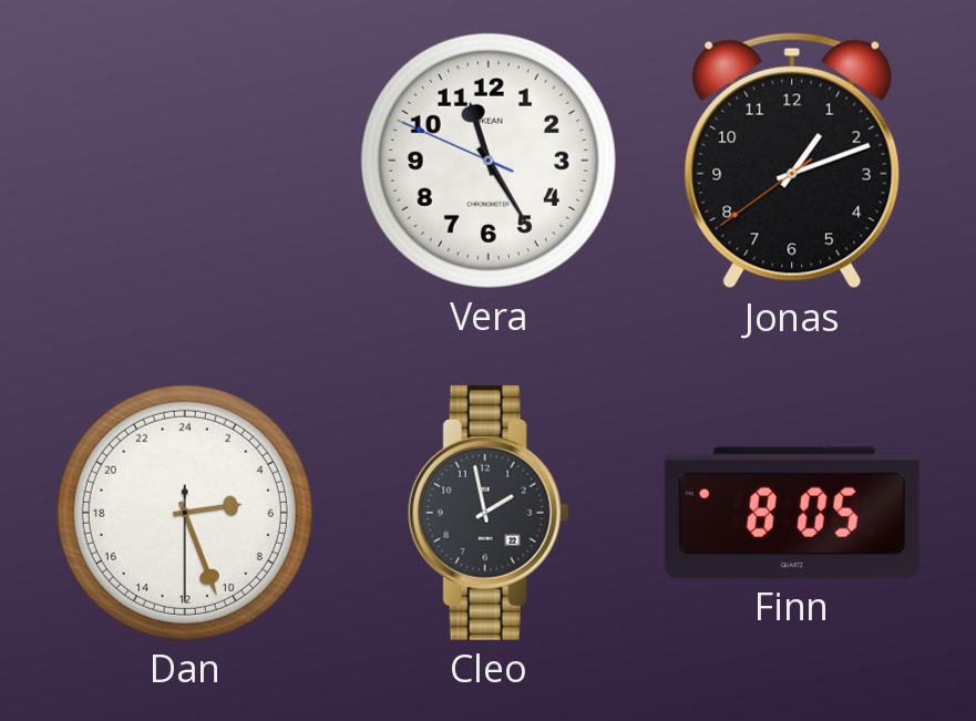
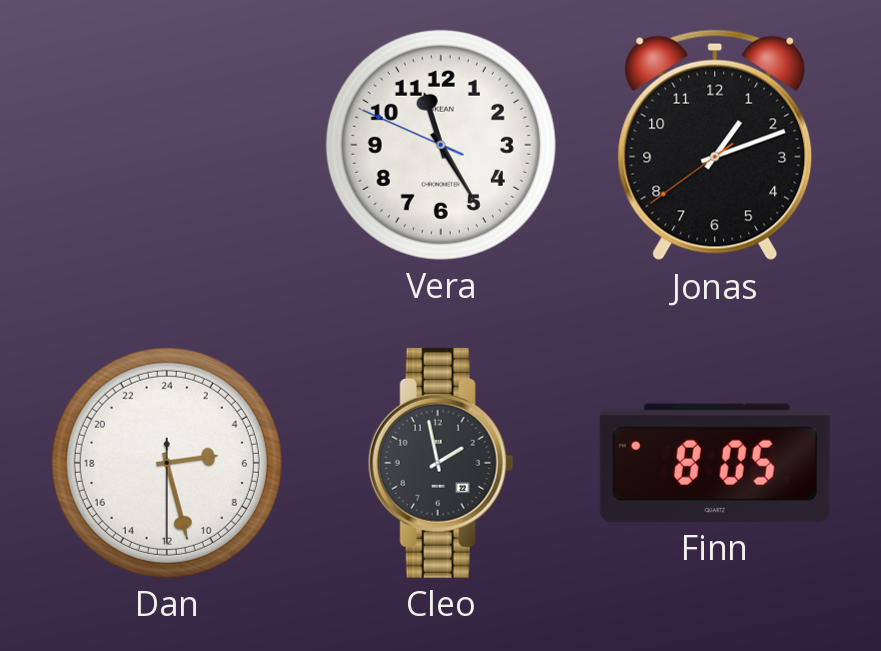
Dan: 5:26 -> 5:27
